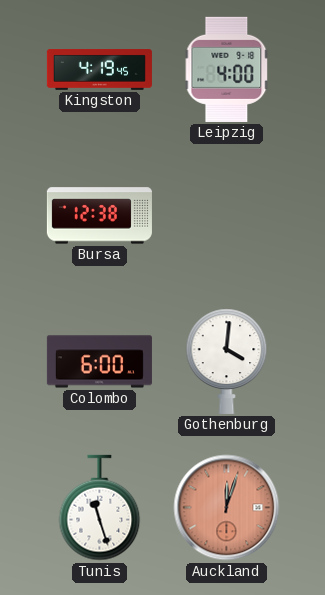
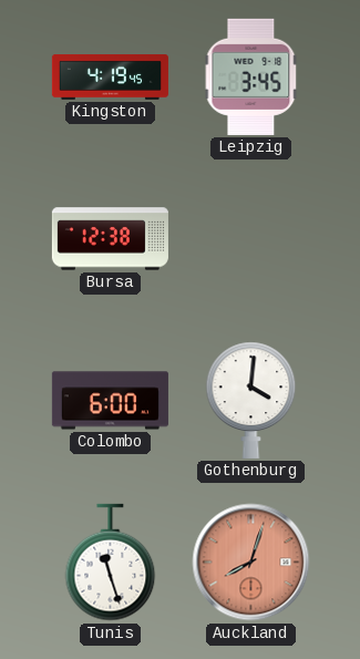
Leipzig: 4:00 -> 3:45
Auckland: 12:03 -> 8:03
